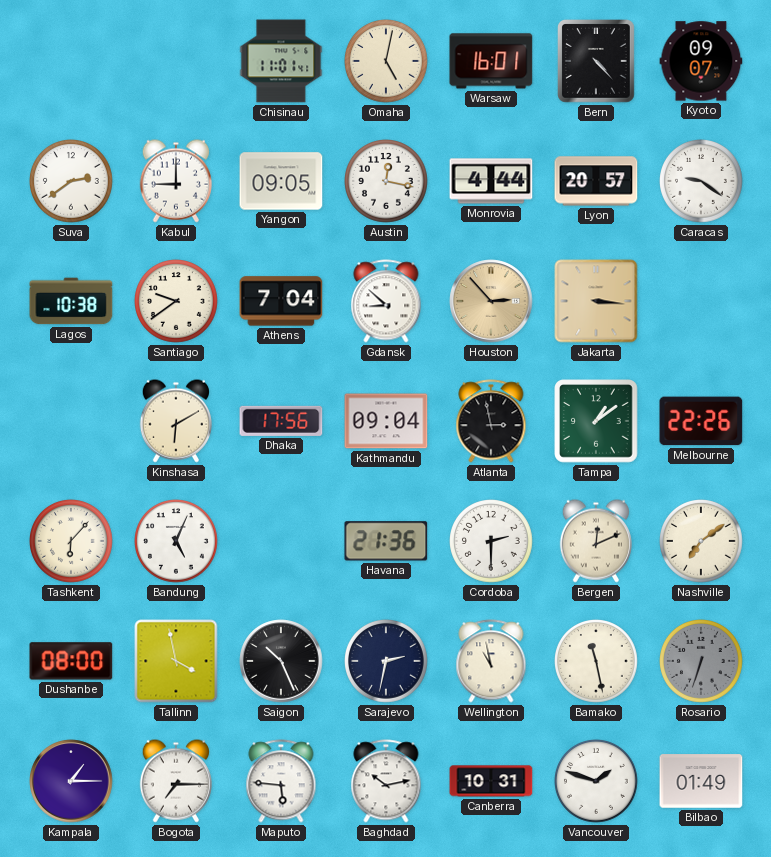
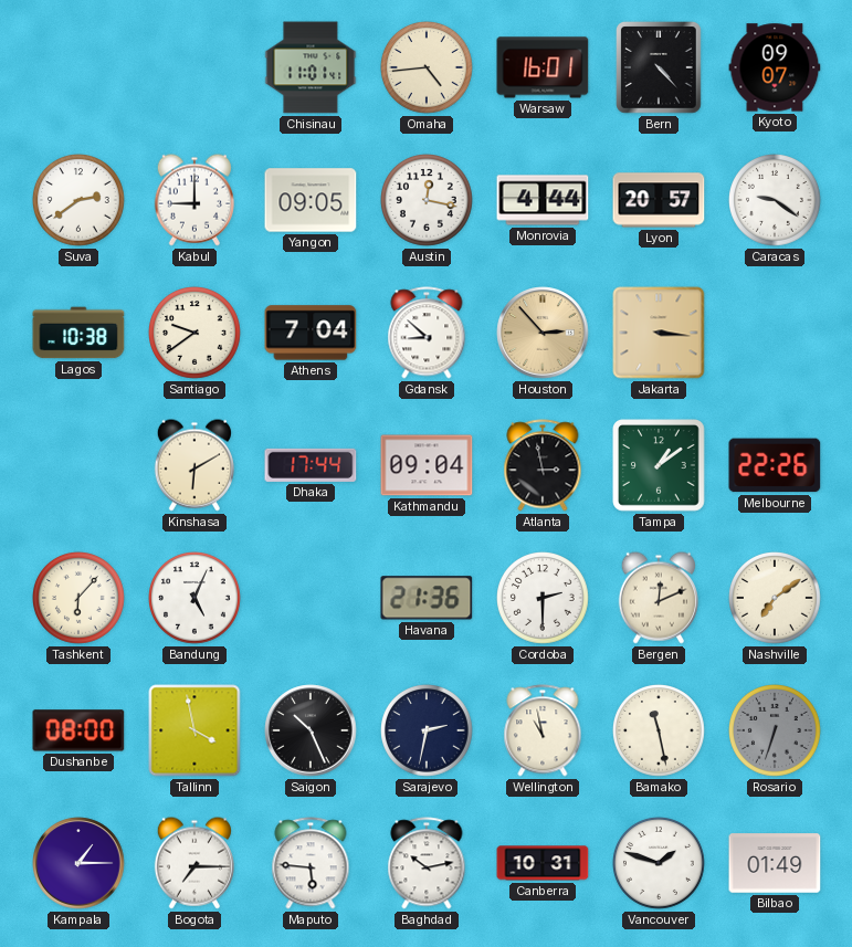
Omaha: 5:02 -> 4:44
Dhaka: 17:56 -> 17:44
